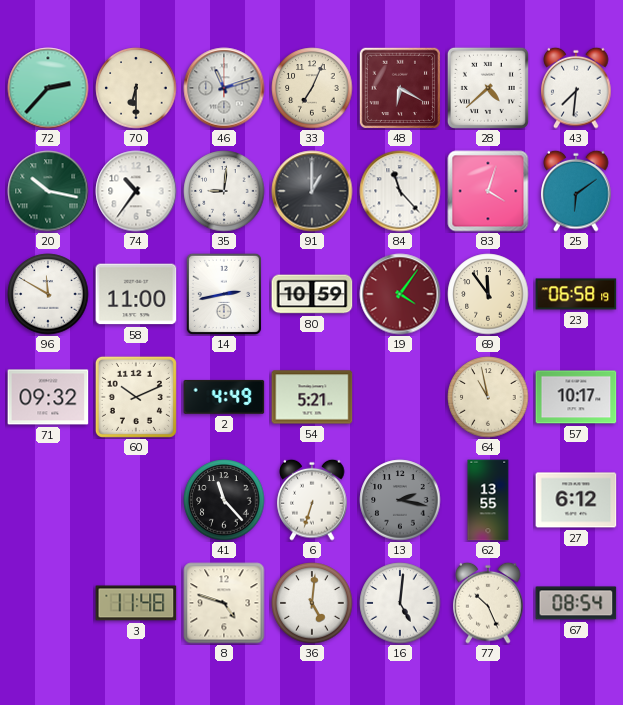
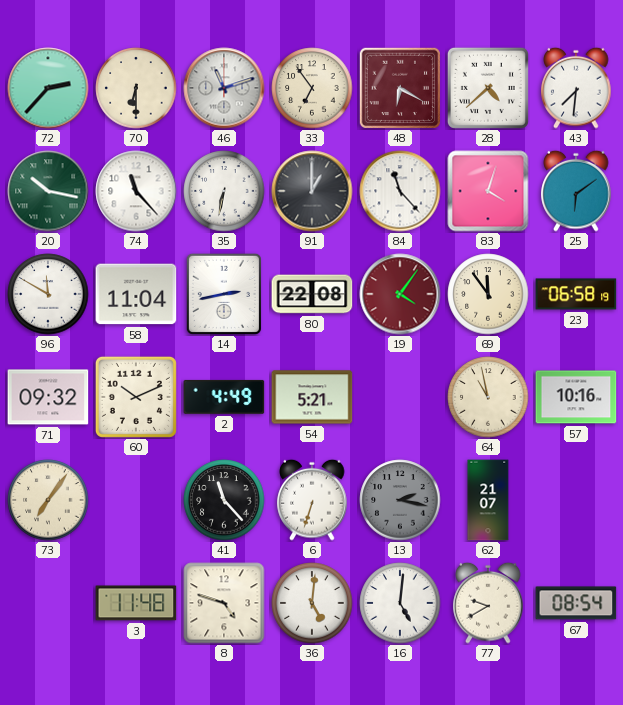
33: 7:04 -> 6:54
74: 10:36 -> 11:23
35: 9:01 -> 6:32
58: 11:00 -> 11:04
80: 10:59 -> 22:08
57: 10:17 -> 10:16
73: none -> 7:06
62: 13:55 -> 21:07
27: 6:12 -> none
77: 10:26 -> 9:40
